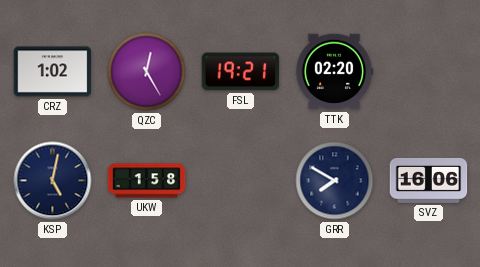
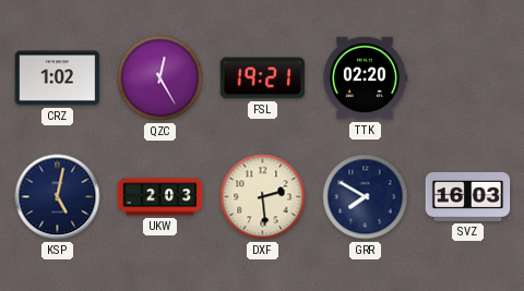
UKW: 1:58 -> 2:03
DXF: none -> 2:29
SVZ: 16:06 -> 16:03
